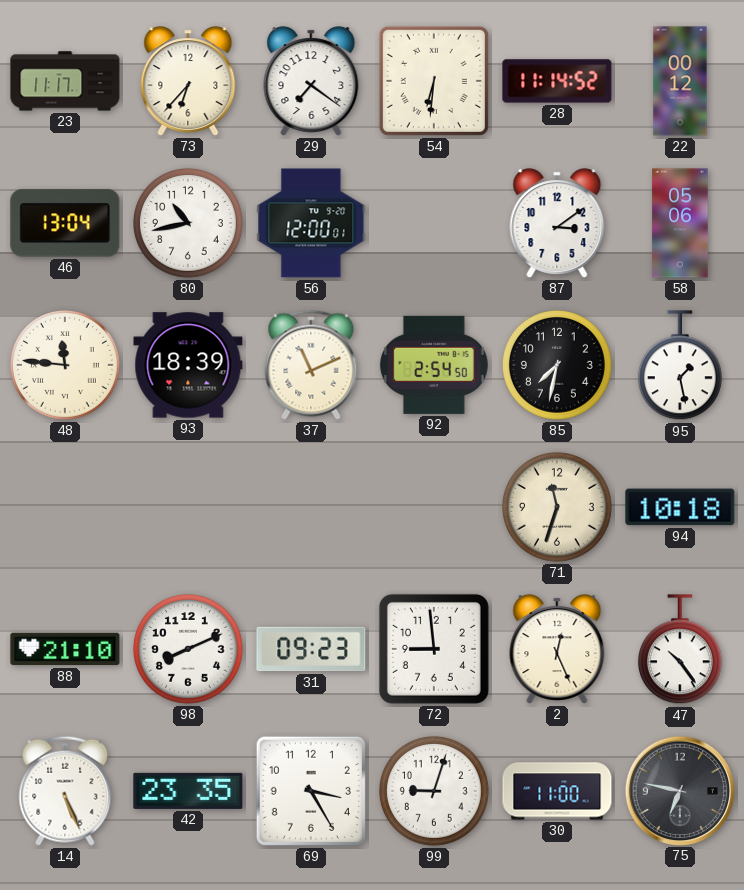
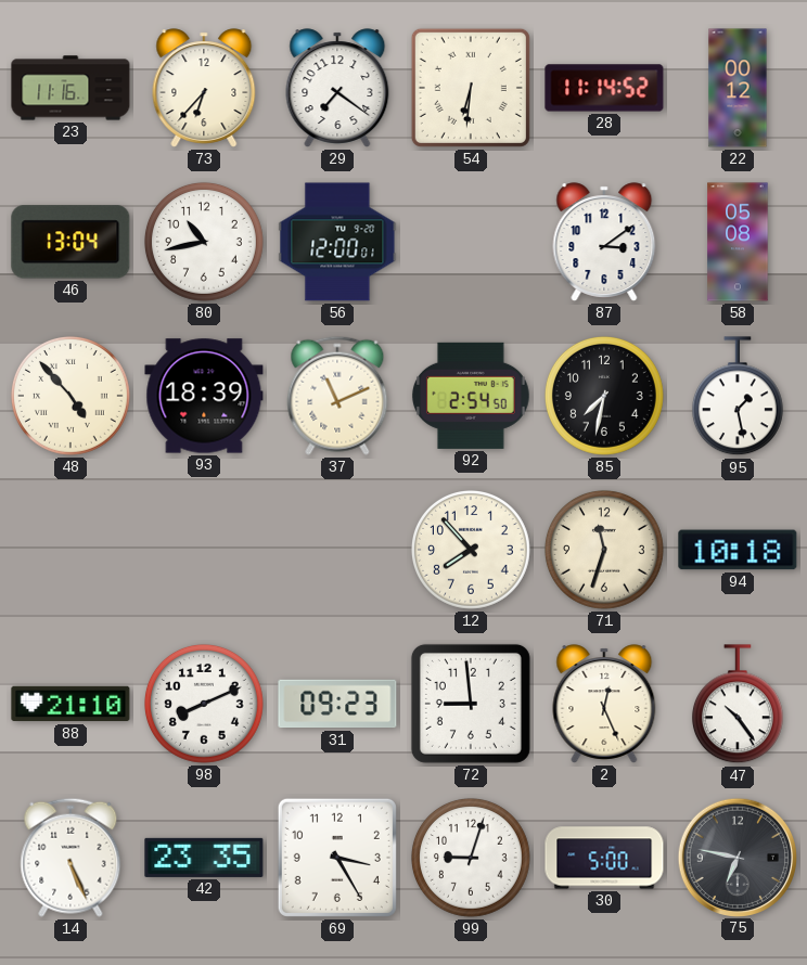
23: 11:17 -> 11:16
58: 05:06 -> 05:08
48: 11:46 -> 4:53
12: none -> 7:53
30: 11:00 -> 5:00
